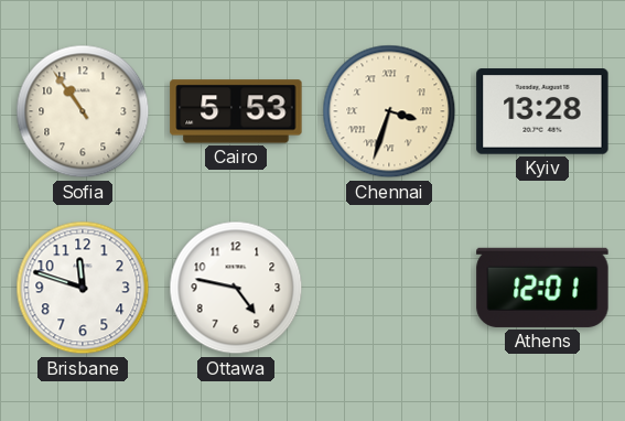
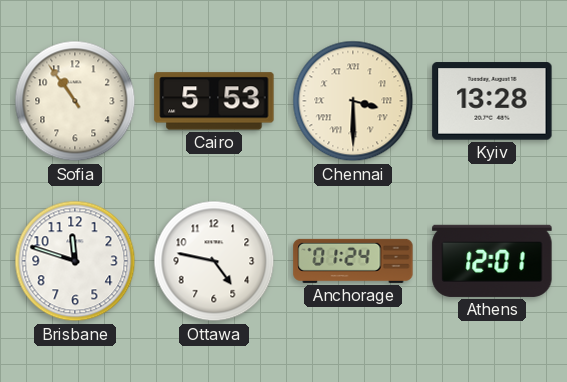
Chennai: 3:33 -> 3:30
Anchorage: none -> 01:24
